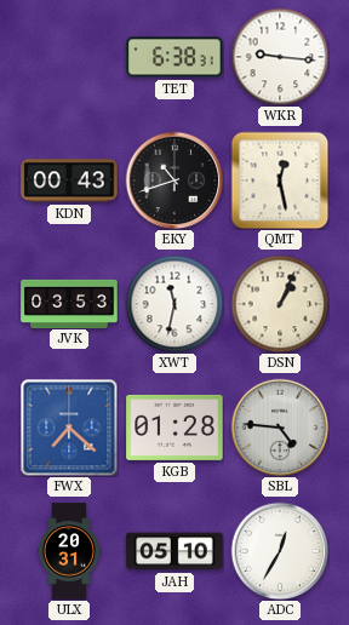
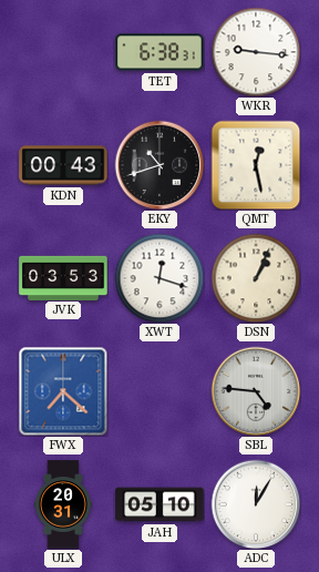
XWT: 11:32 -> 12:18
KGB: 01:28 -> none
ADC: 12:35 -> 12:05
